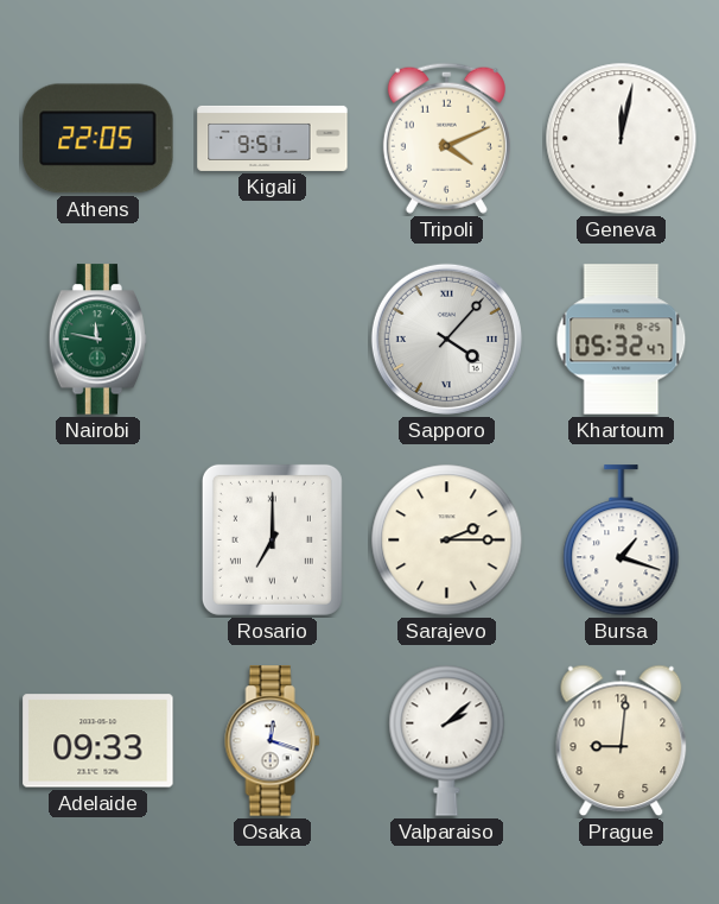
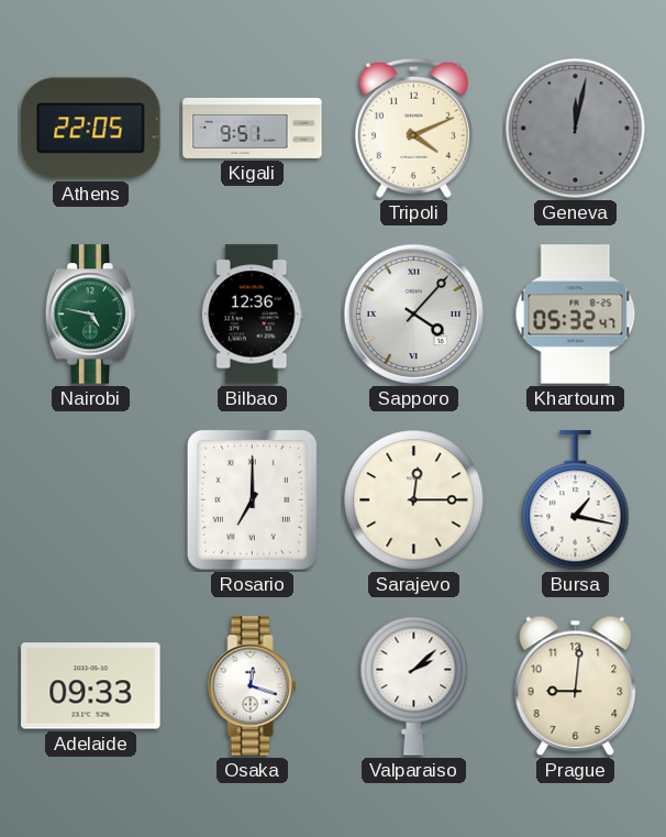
Geneva dial: white -> grey
Nairobi: 11:47 -> 4:47
Bilbao: none -> 12:36
Sarajevo: 2:15 -> 12:15
Bursa: 1:18 -> 1:17
